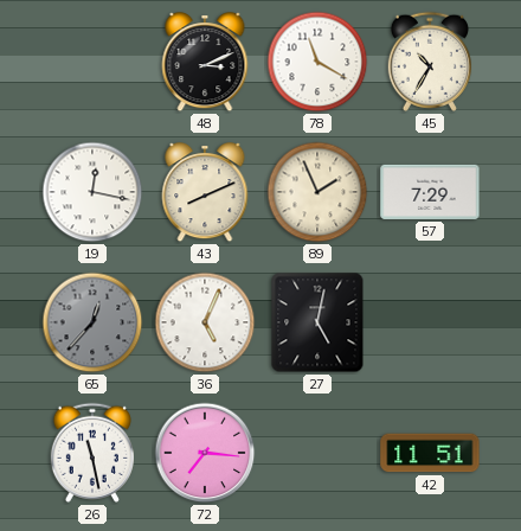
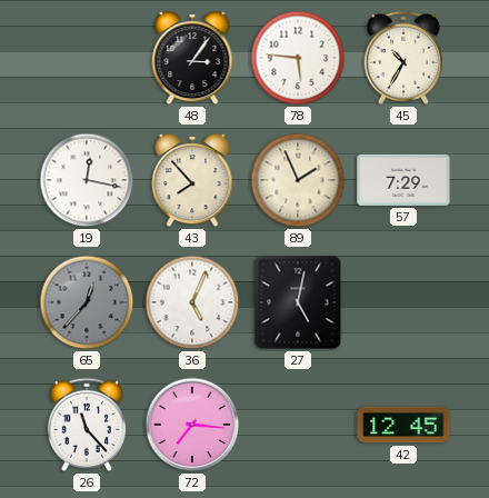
48: 3:11 -> 3:06
78: 11:20 -> 5:46
43: 8:11 -> 7:53
26: 11:28 -> 11:23
42: 11:51 -> 12:45
